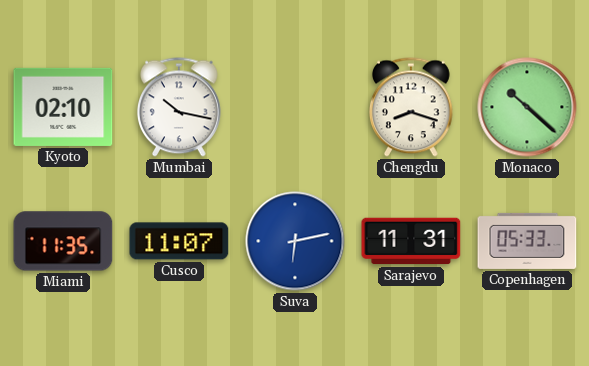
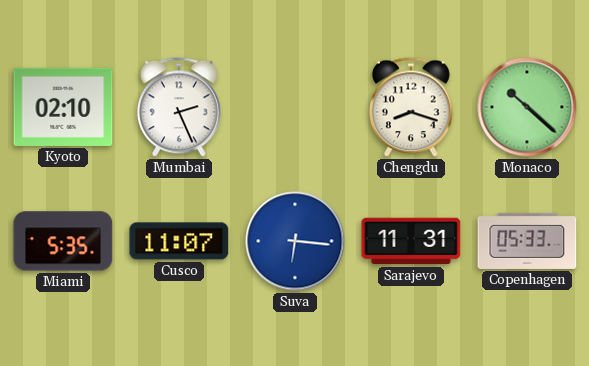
Mumbai: 10:17 -> 2:26
Miami: 11:35 -> 5:35
Suva: 6:13 -> 6:16
